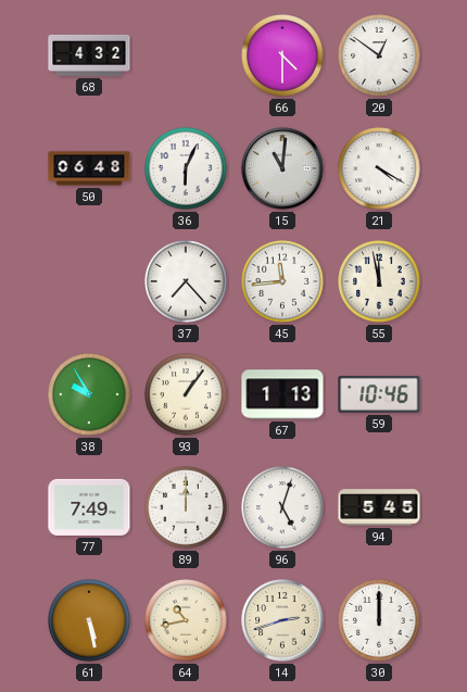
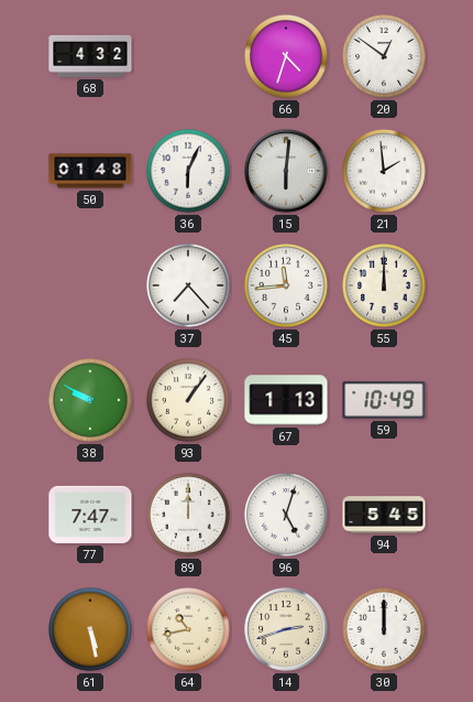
66: 4:30 -> 4:33
50: 06:48 -> 01:48
15: 11:01 -> 6:01
21: 4:20 -> 1:59
55: 11:58 -> 12:00
38: 9:55 -> 9:50
59: 10:46 -> 10:49
77: 7:49 -> 7:47
